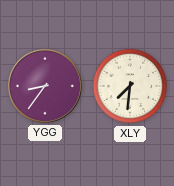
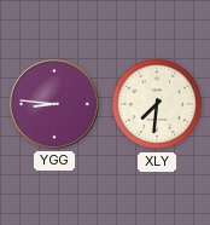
YGG: 8:36 -> 8:46
